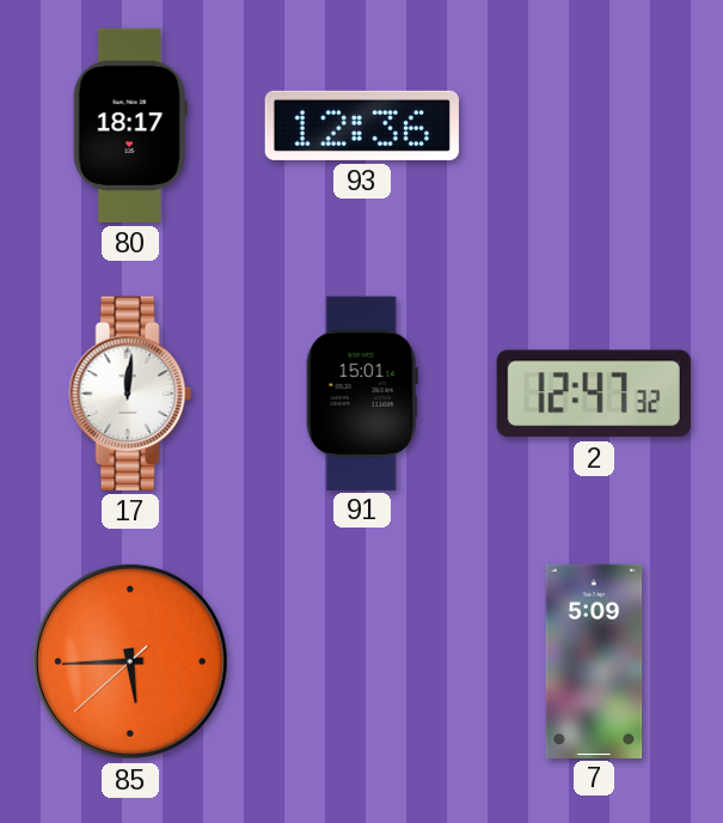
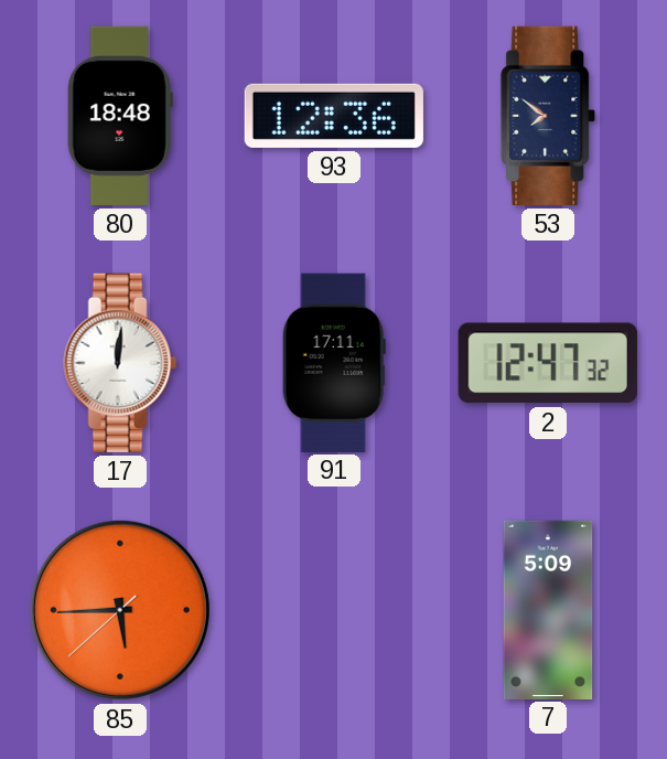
80: 18:17 -> 18:48
53: none -> 7:51
91: 15:01 -> 17:11
